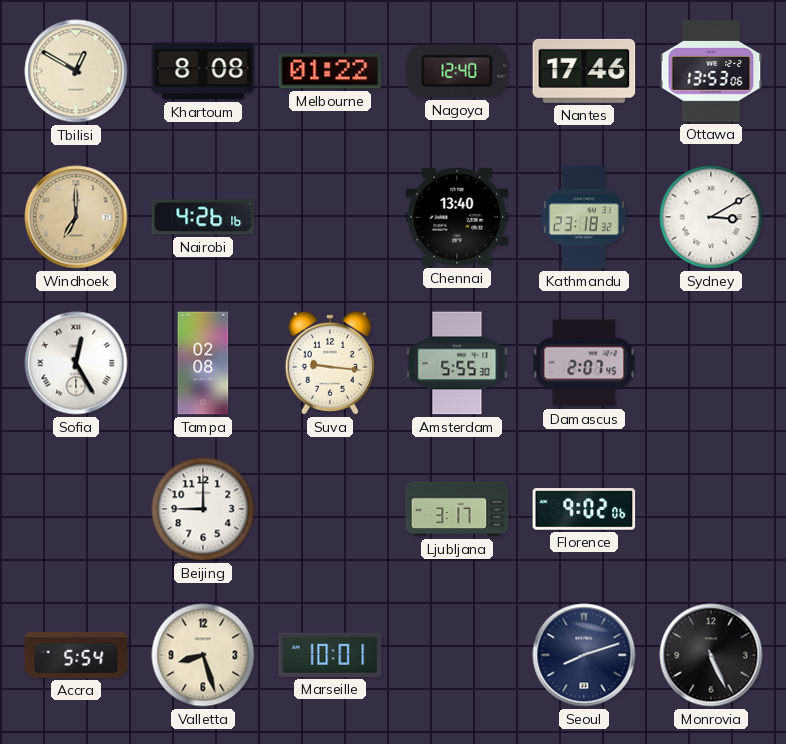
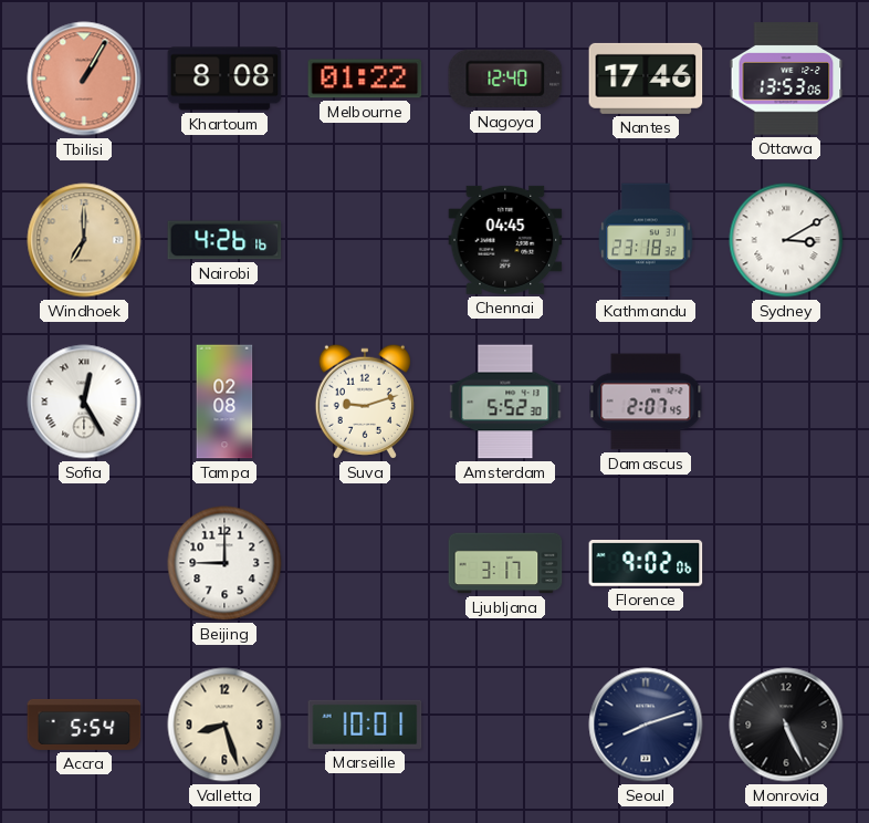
Tbilisi: 12:50 -> 1:05
Tbilisi dial: cream -> salmon
Chennai: 13:40 -> 04:45
Suva: 9:16 -> 9:12
Amsterdam: 5:55 -> 5:52
